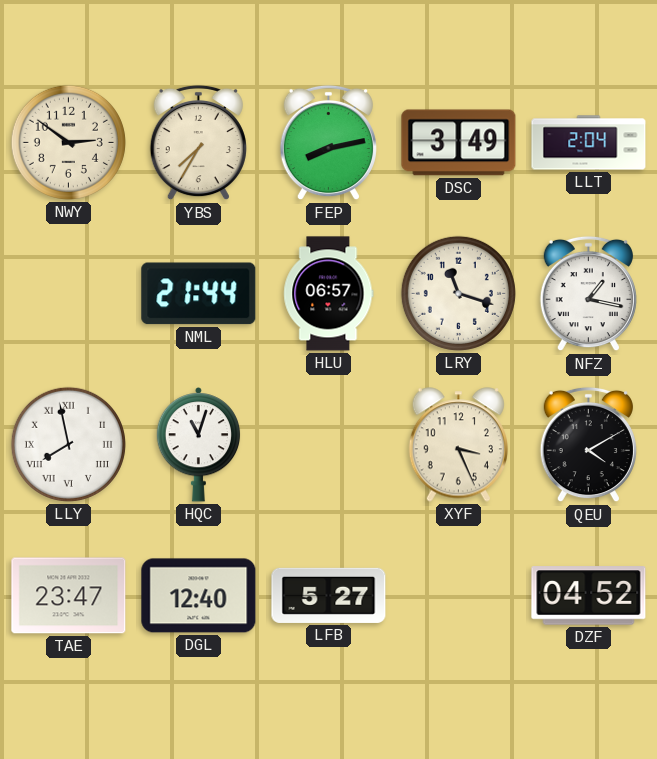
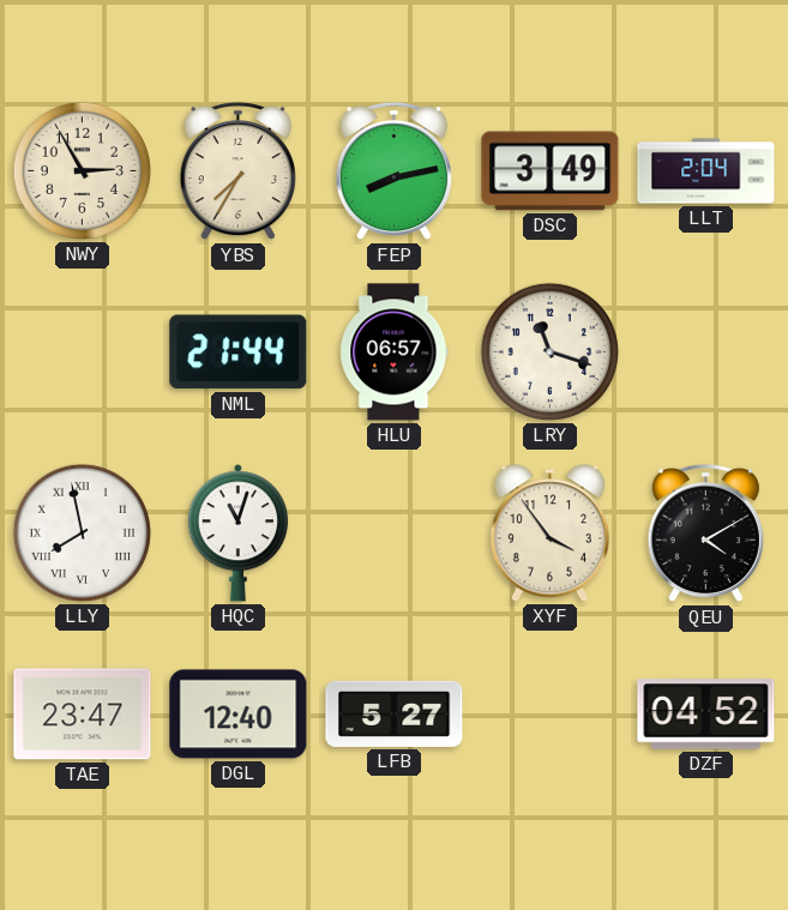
NWY: 2:51 -> 2:55
NFZ: 1:17 -> none
XYF: 3:26 -> 3:54
